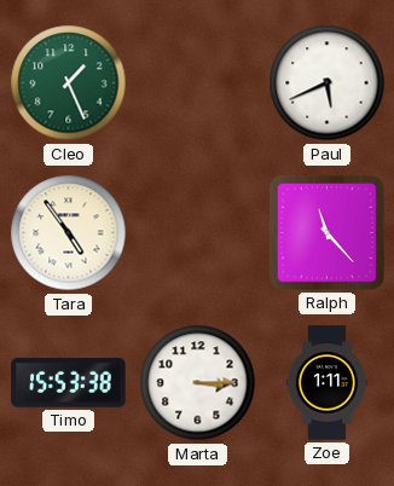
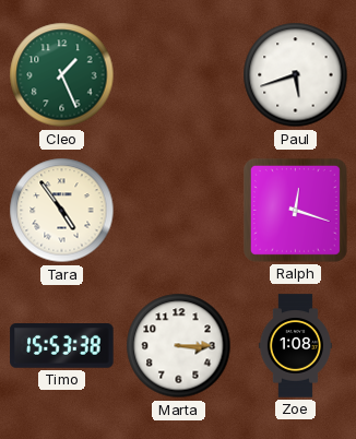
Paul: 5:41 -> 5:42
Ralph: 11:23 -> 12:18
Zoe: 1:11 -> 1:08
